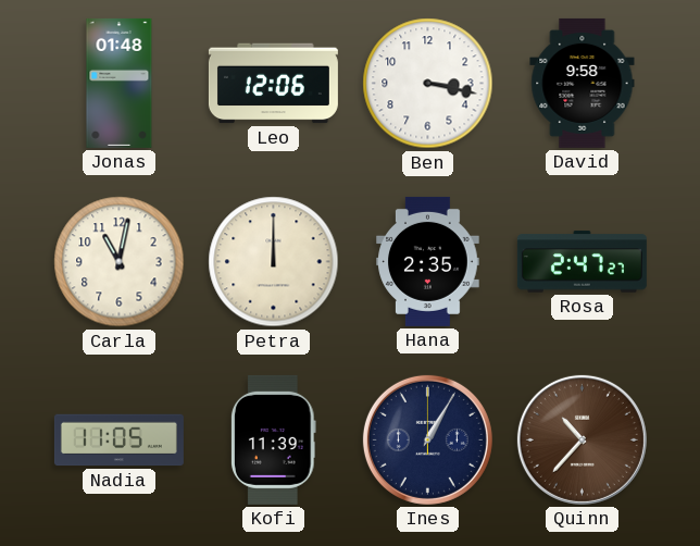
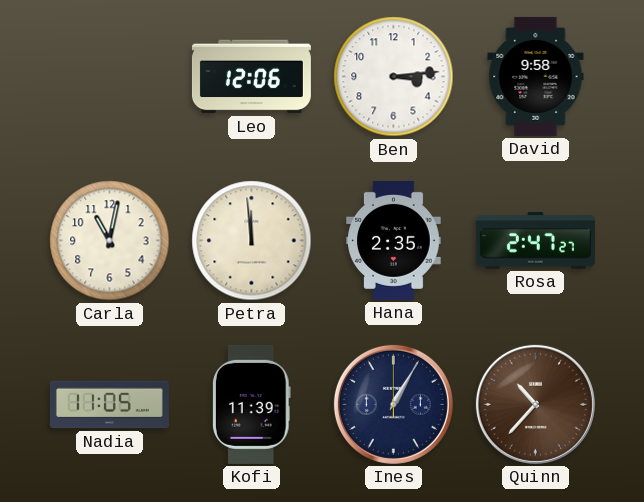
Jonas: 01:48 -> none
Ben: 3:17 -> 3:14
Petra: 12:00 -> 11:59
